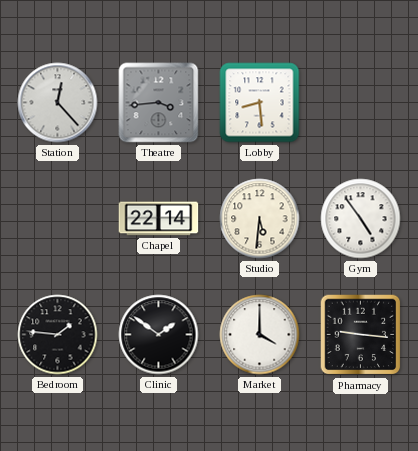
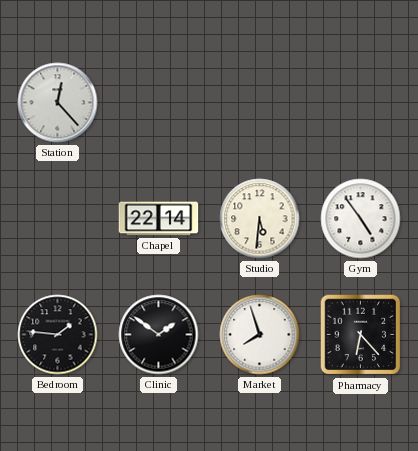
Theatre: 3:44 -> none
Lobby: 8:29 -> none
Market: 4:00 -> 7:57
Pharmacy: 9:16 -> 6:23
